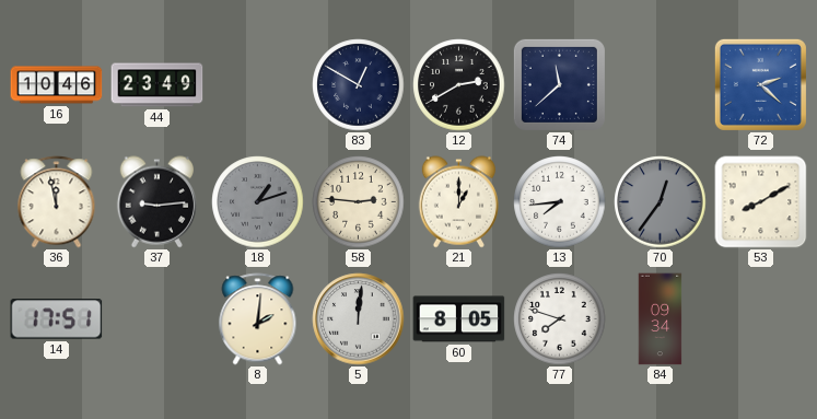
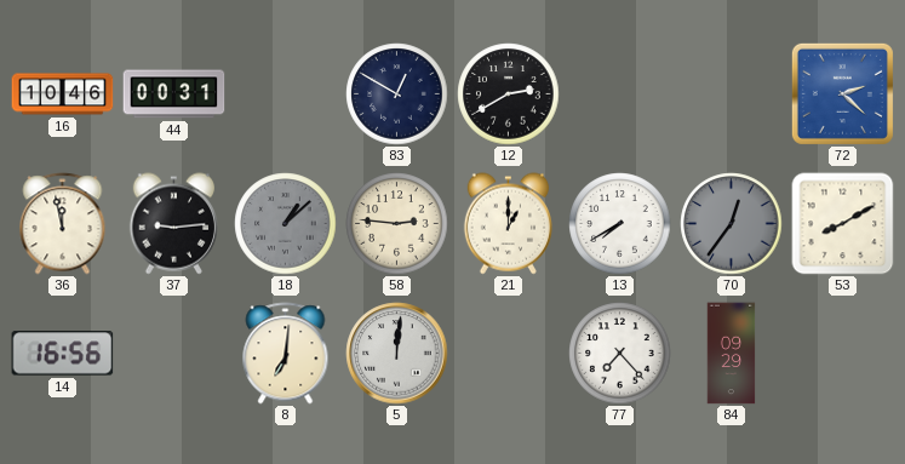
44: 23:49 -> 00:31
74: 11:38 -> none
18: 1:12 -> 1:08
13: 7:44 -> 7:40
14: 17:51 -> 16:56
8: 2:01 -> 7:01
60: 8:05 -> none
77: 7:48 -> 7:23
84: 09:34 -> 09:29
